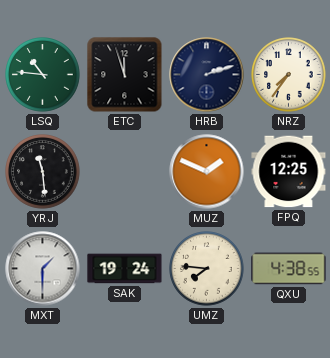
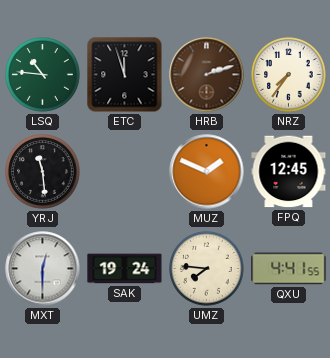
HRB dial: navy -> brown
FPQ: 12:25 -> 12:45
MXT: 1:30 -> 12:30
QXU: 4:38 -> 4:41
